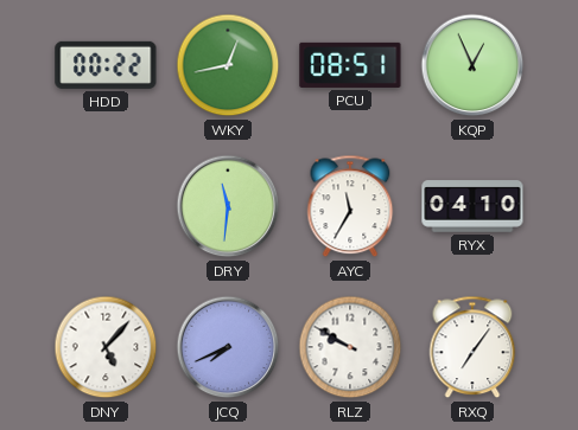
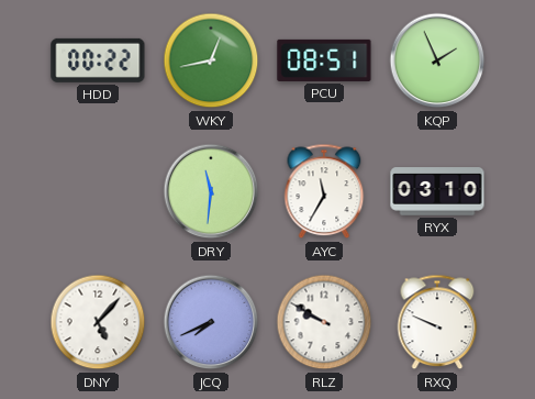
KQP: 12:56 -> 1:56
RYX: 04:10 -> 03:10
RXQ: 7:06 -> 9:49
